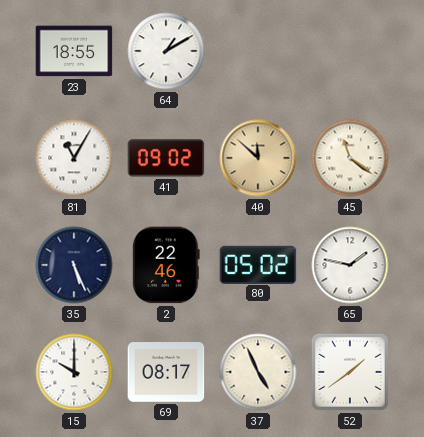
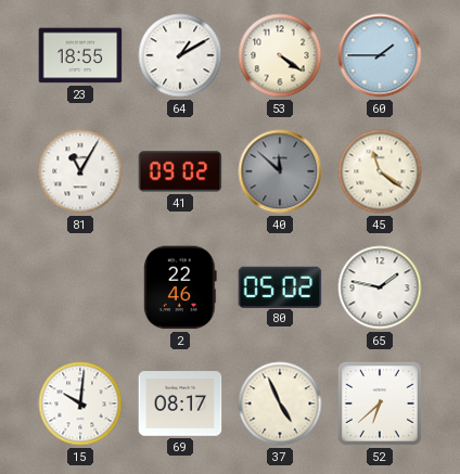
53: none -> 4:21
60: none -> 1:45
40 dial: champagne -> grey
35: 5:26 -> none
15: 10:00 -> 10:01
52: 1:39 -> 6:38
